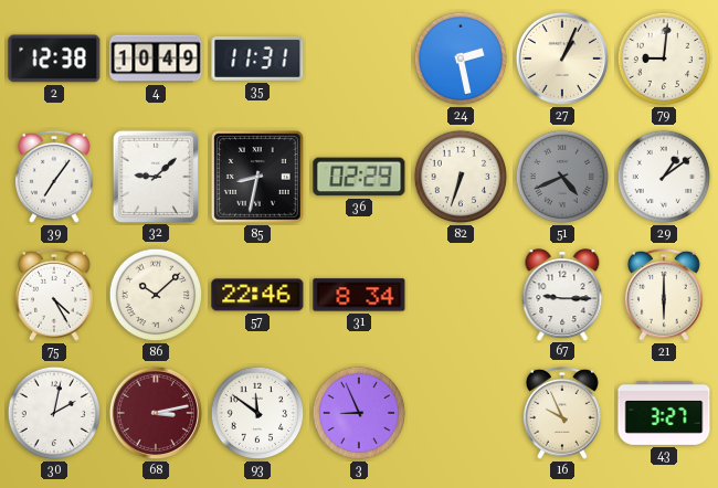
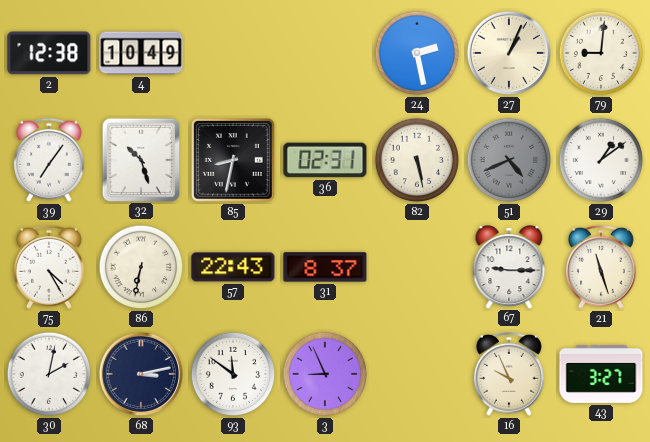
35: 11:31 -> none
32: 9:08 -> 10:27
36: 02:29 -> 02:31
82: 6:33 -> 5:28
86: 10:08 -> 6:32
57: 22:46 -> 22:43
31: 8:34 -> 8:37
21: 6:00 -> 11:27
68 dial: burgundy -> navy
